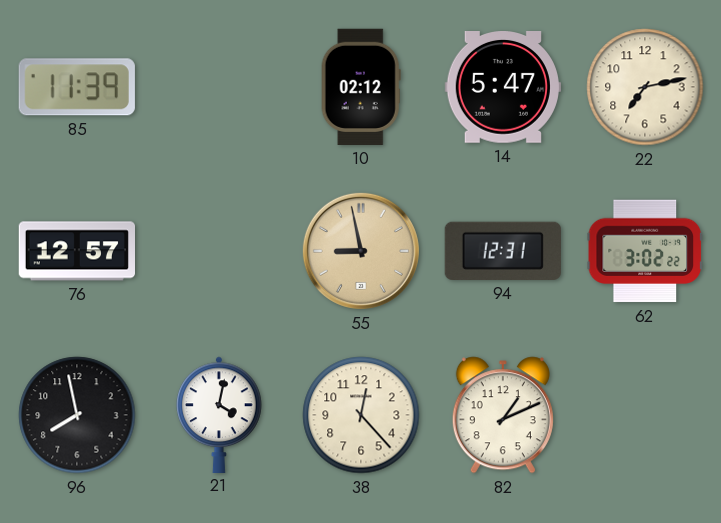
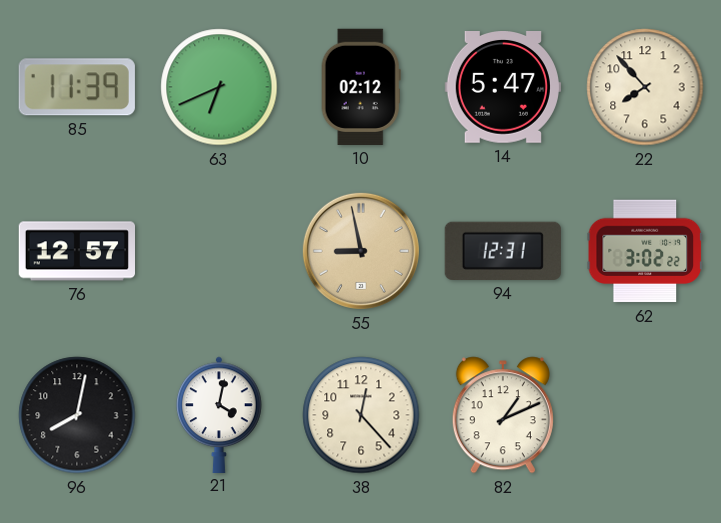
63: none -> 6:41
22: 7:13 -> 7:53
96: 7:58 -> 8:02
